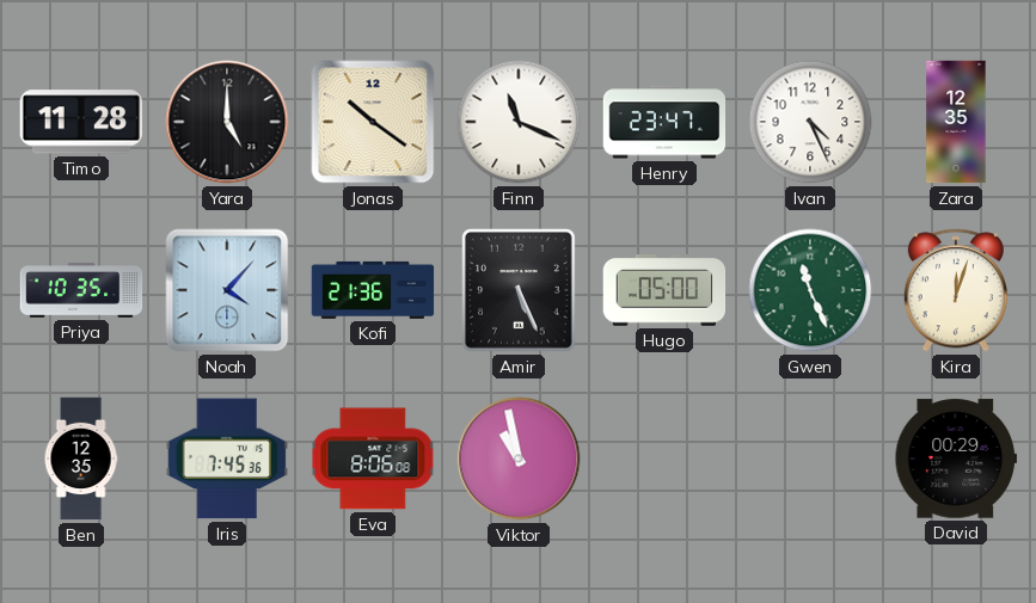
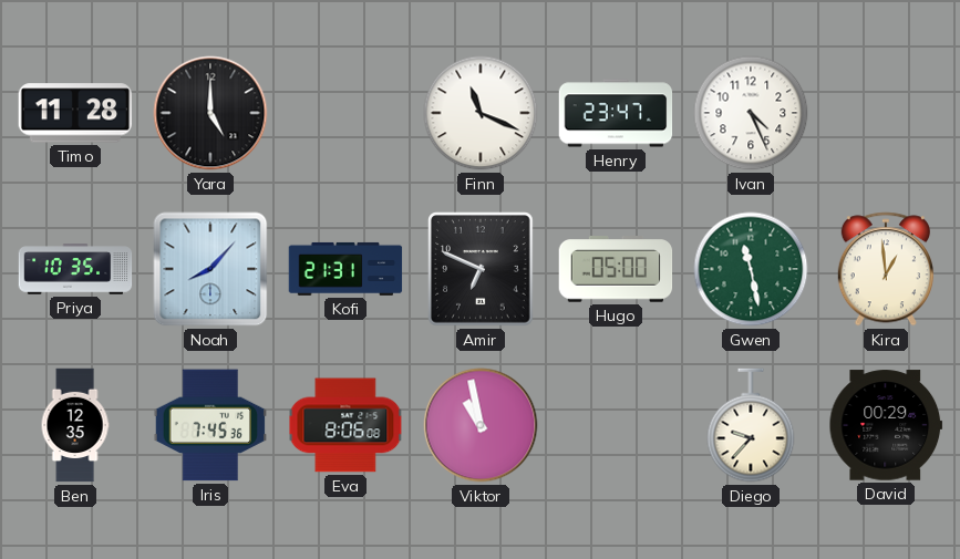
Jonas: 10:21 -> none
Zara: 12:35 -> none
Noah: 4:07 -> 8:07
Kofi: 21:36 -> 21:31
Amir: 5:26 -> 6:49
Gwen: 11:26 -> 11:28
Kira: 12:03 -> 12:59
Diego: none -> 9:37
